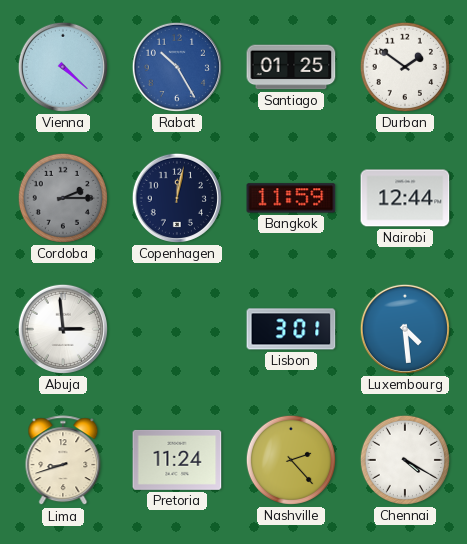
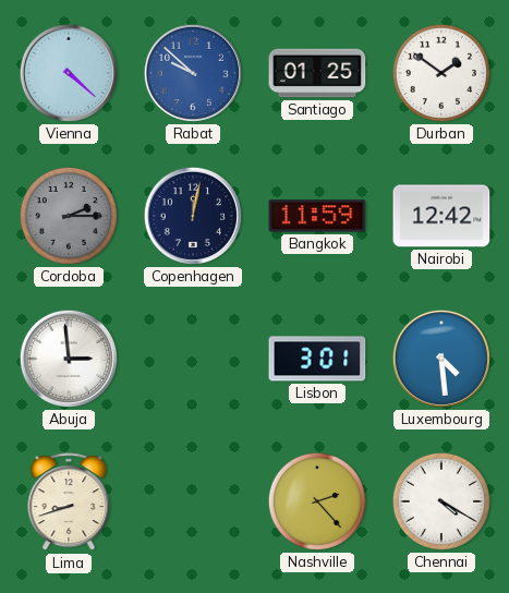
Rabat: 10:25 -> 9:52
Nairobi: 12:44 -> 12:42
Pretoria: 11:24 -> none
